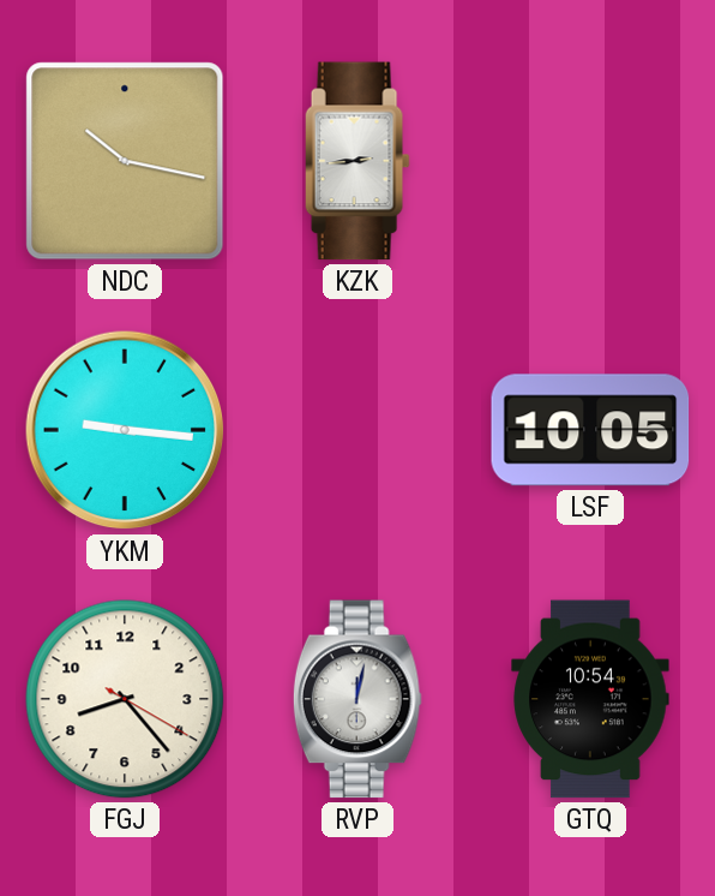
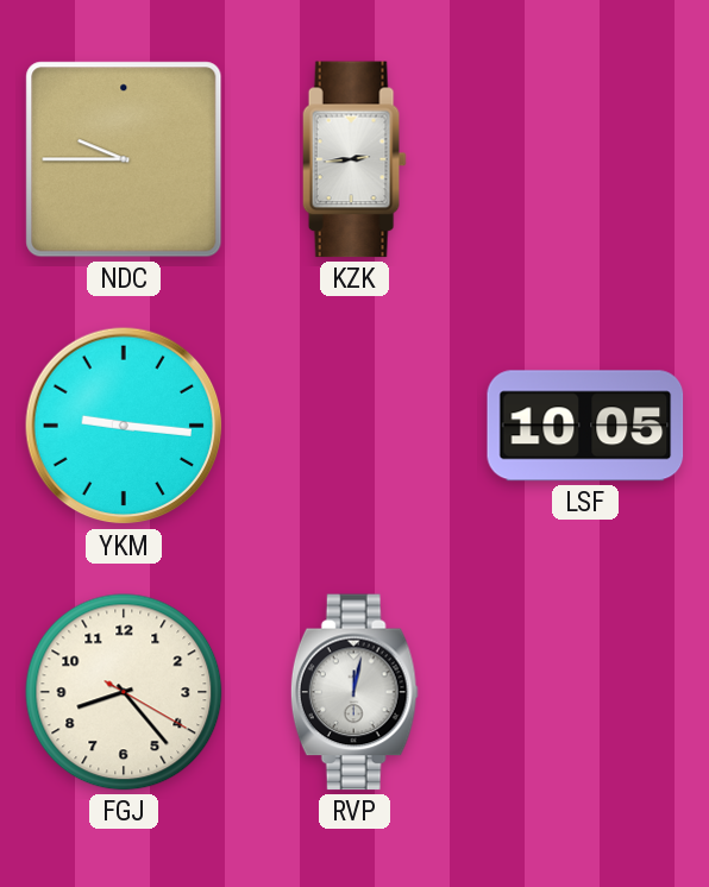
NDC: 10:17 -> 9:45
GTQ: 10:54 -> none
